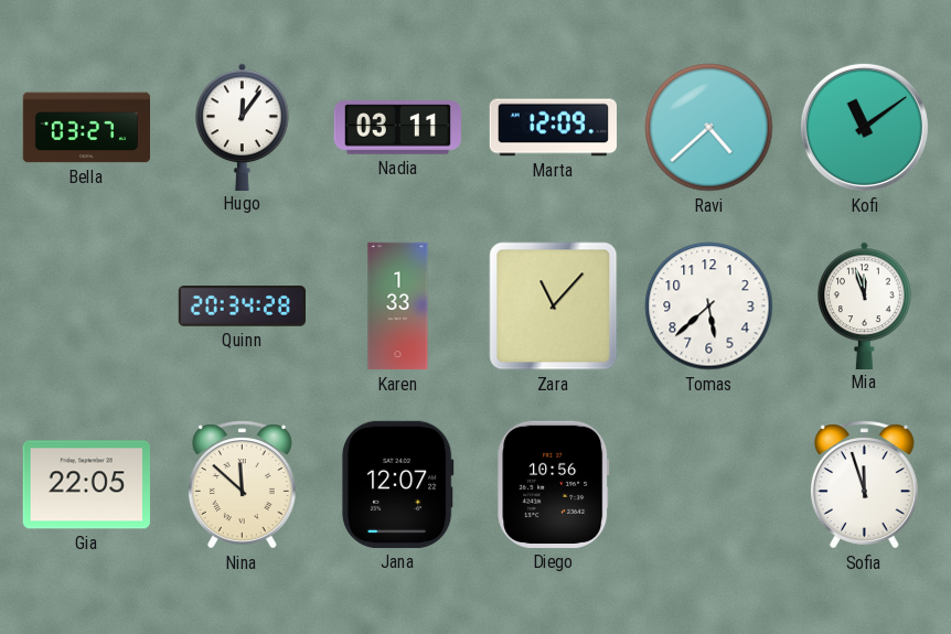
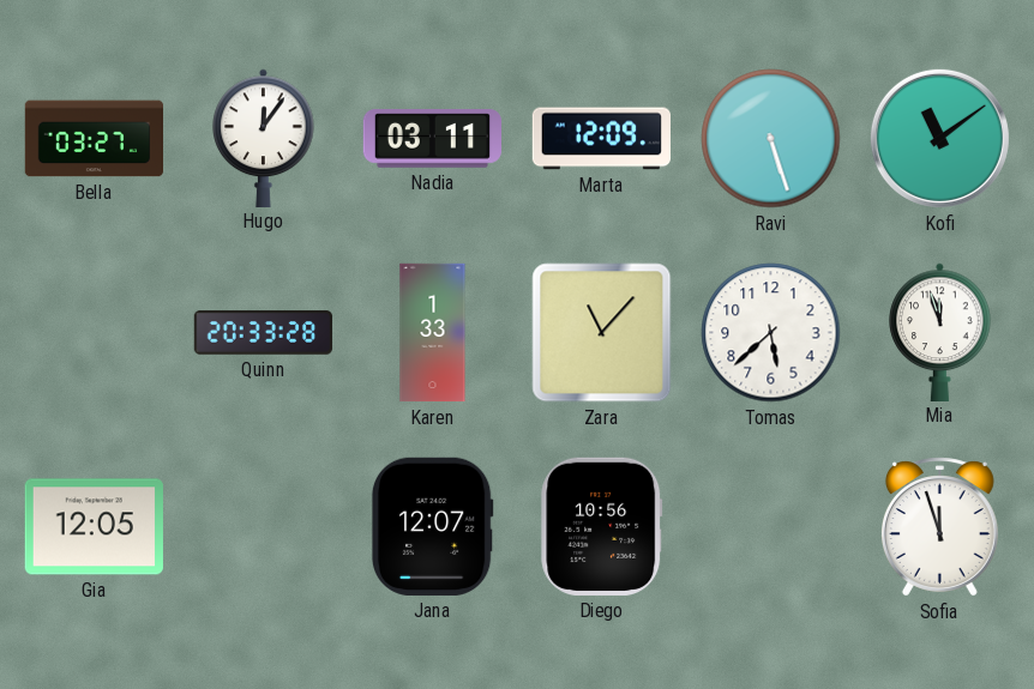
Ravi: 4:38 -> 5:27
Quinn: 20:34 -> 20:33
Gia: 22:05 -> 12:05
Nina: 11:52 -> none
